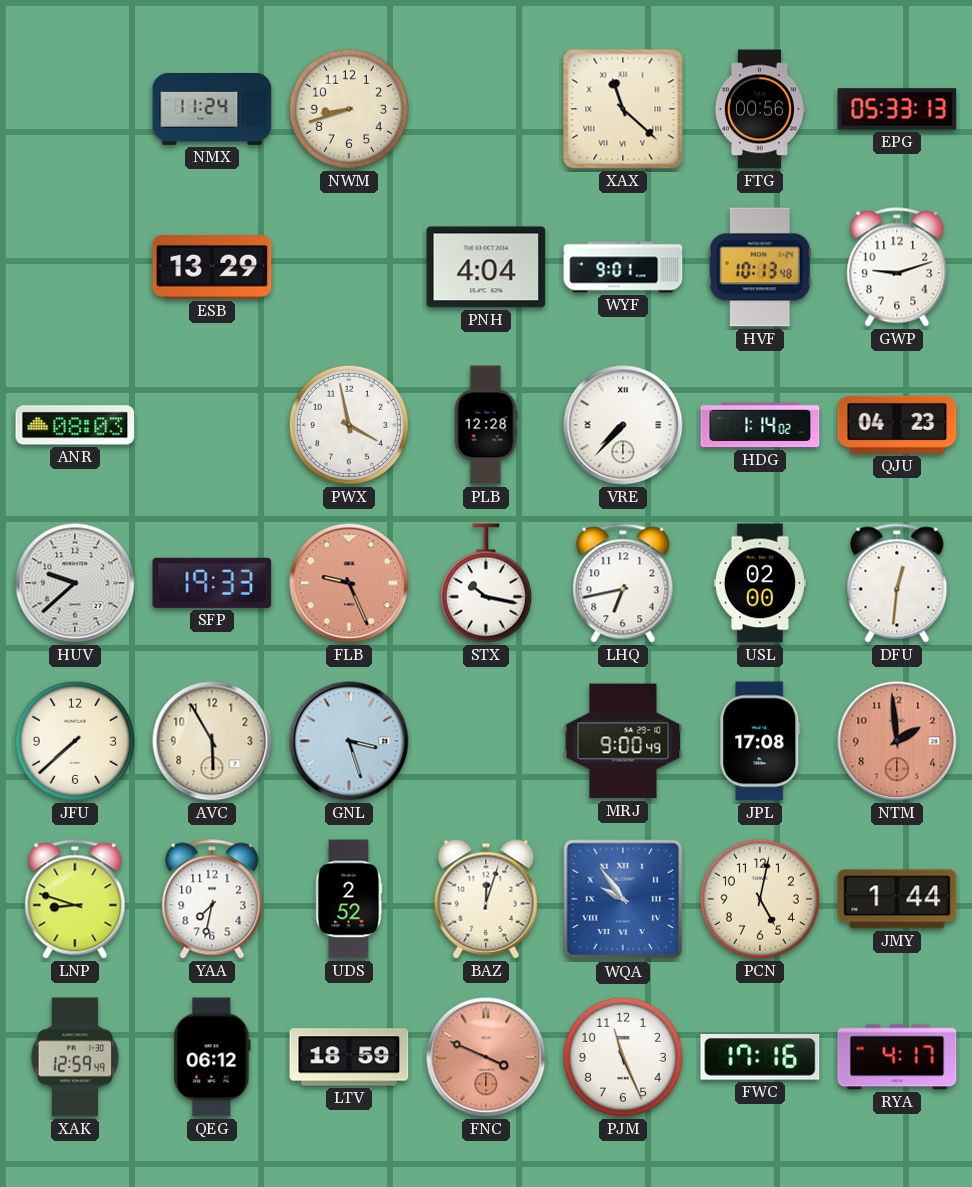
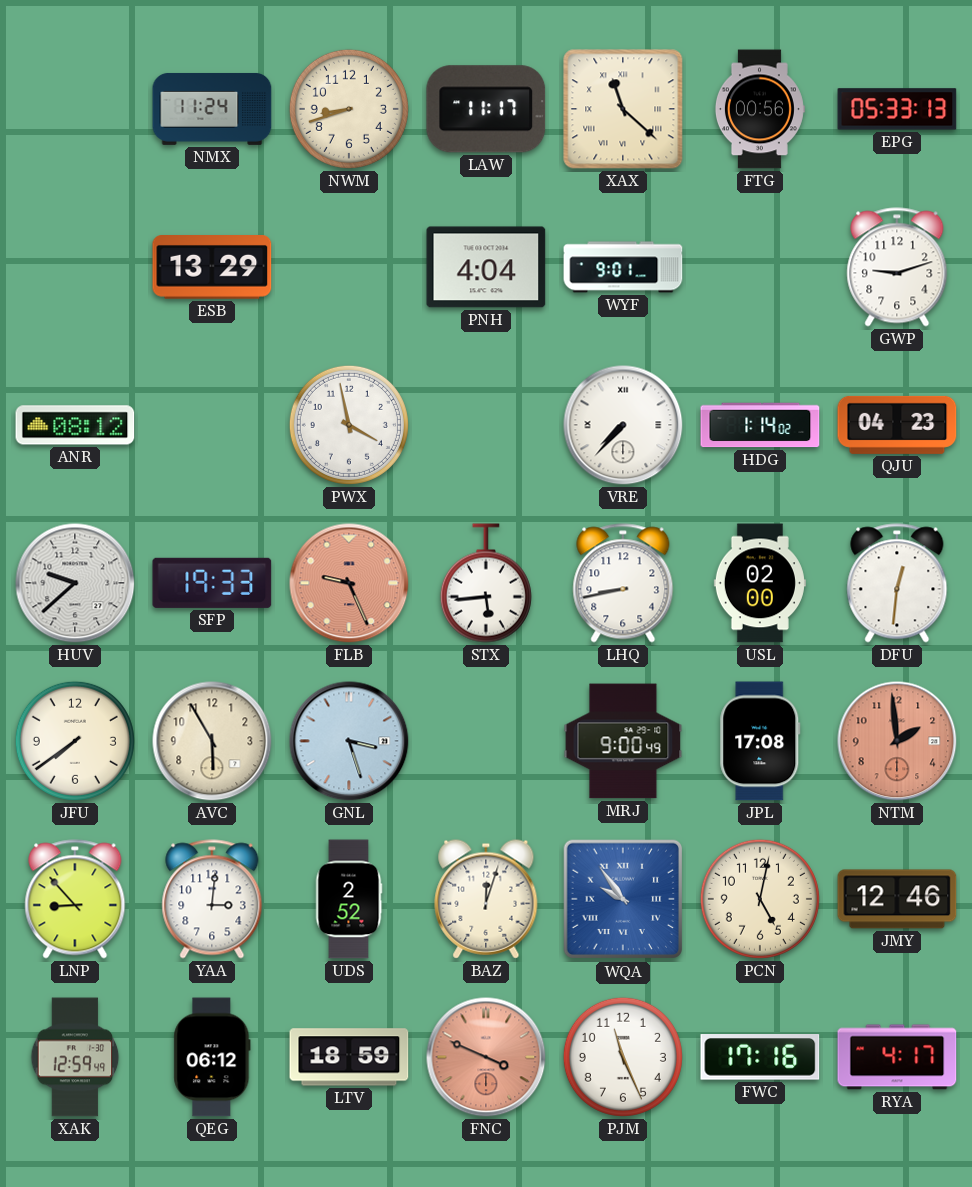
LAW: none -> 11:17
HVF: 10:13 -> none
ANR: 08:03 -> 08:12
PLB: 12:28 -> none
STX: 10:17 -> 5:44
LHQ: 6:43 -> 8:43
JFU: 7:38 -> 7:39
LNP: 8:48 -> 8:53
YAA: 7:32 -> 3:01
JMY: 1:44 -> 12:46
